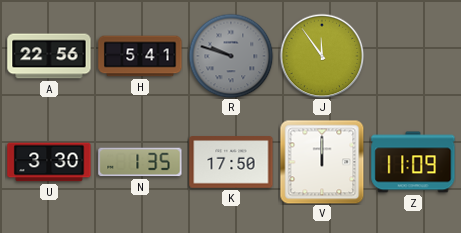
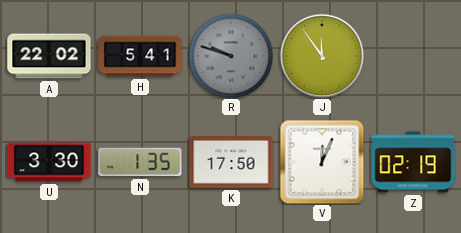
A: 22:56 -> 22:02
V: 12:00 -> 12:04
Z: 11:09 -> 02:19
